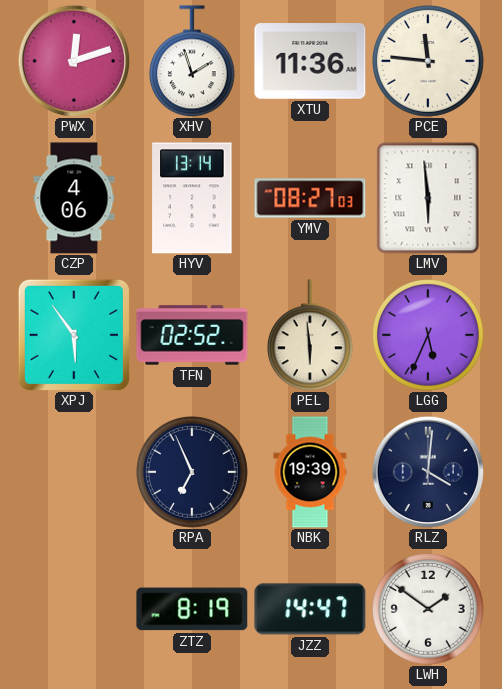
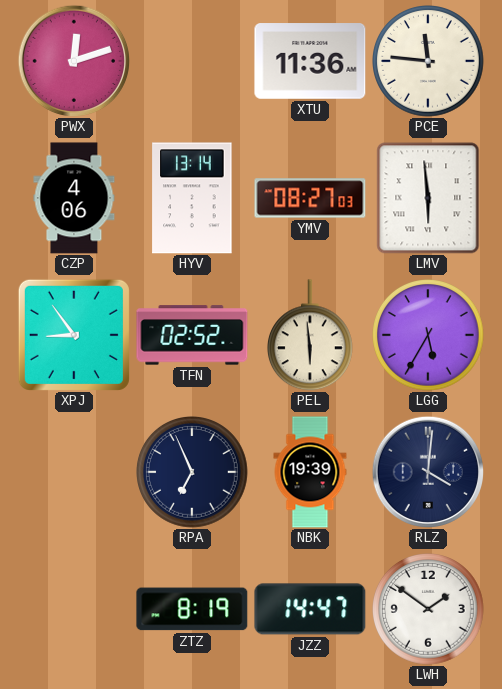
XHV: 1:57 -> none
XPJ: 5:54 -> 8:54
LGG: 5:34 -> 5:35
